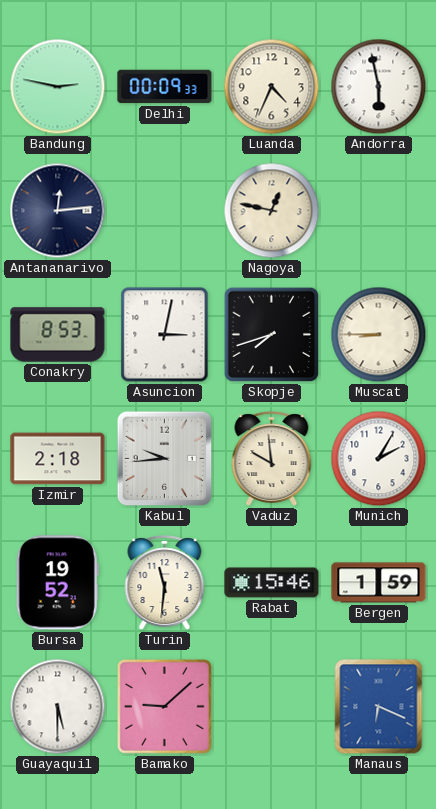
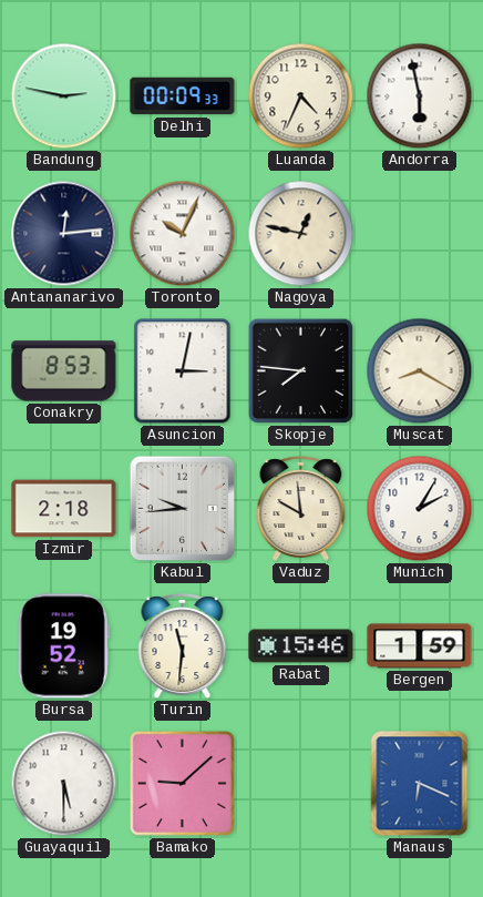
Toronto: none -> 10:04
Skopje: 7:42 -> 7:46
Muscat: 8:45 -> 8:20
